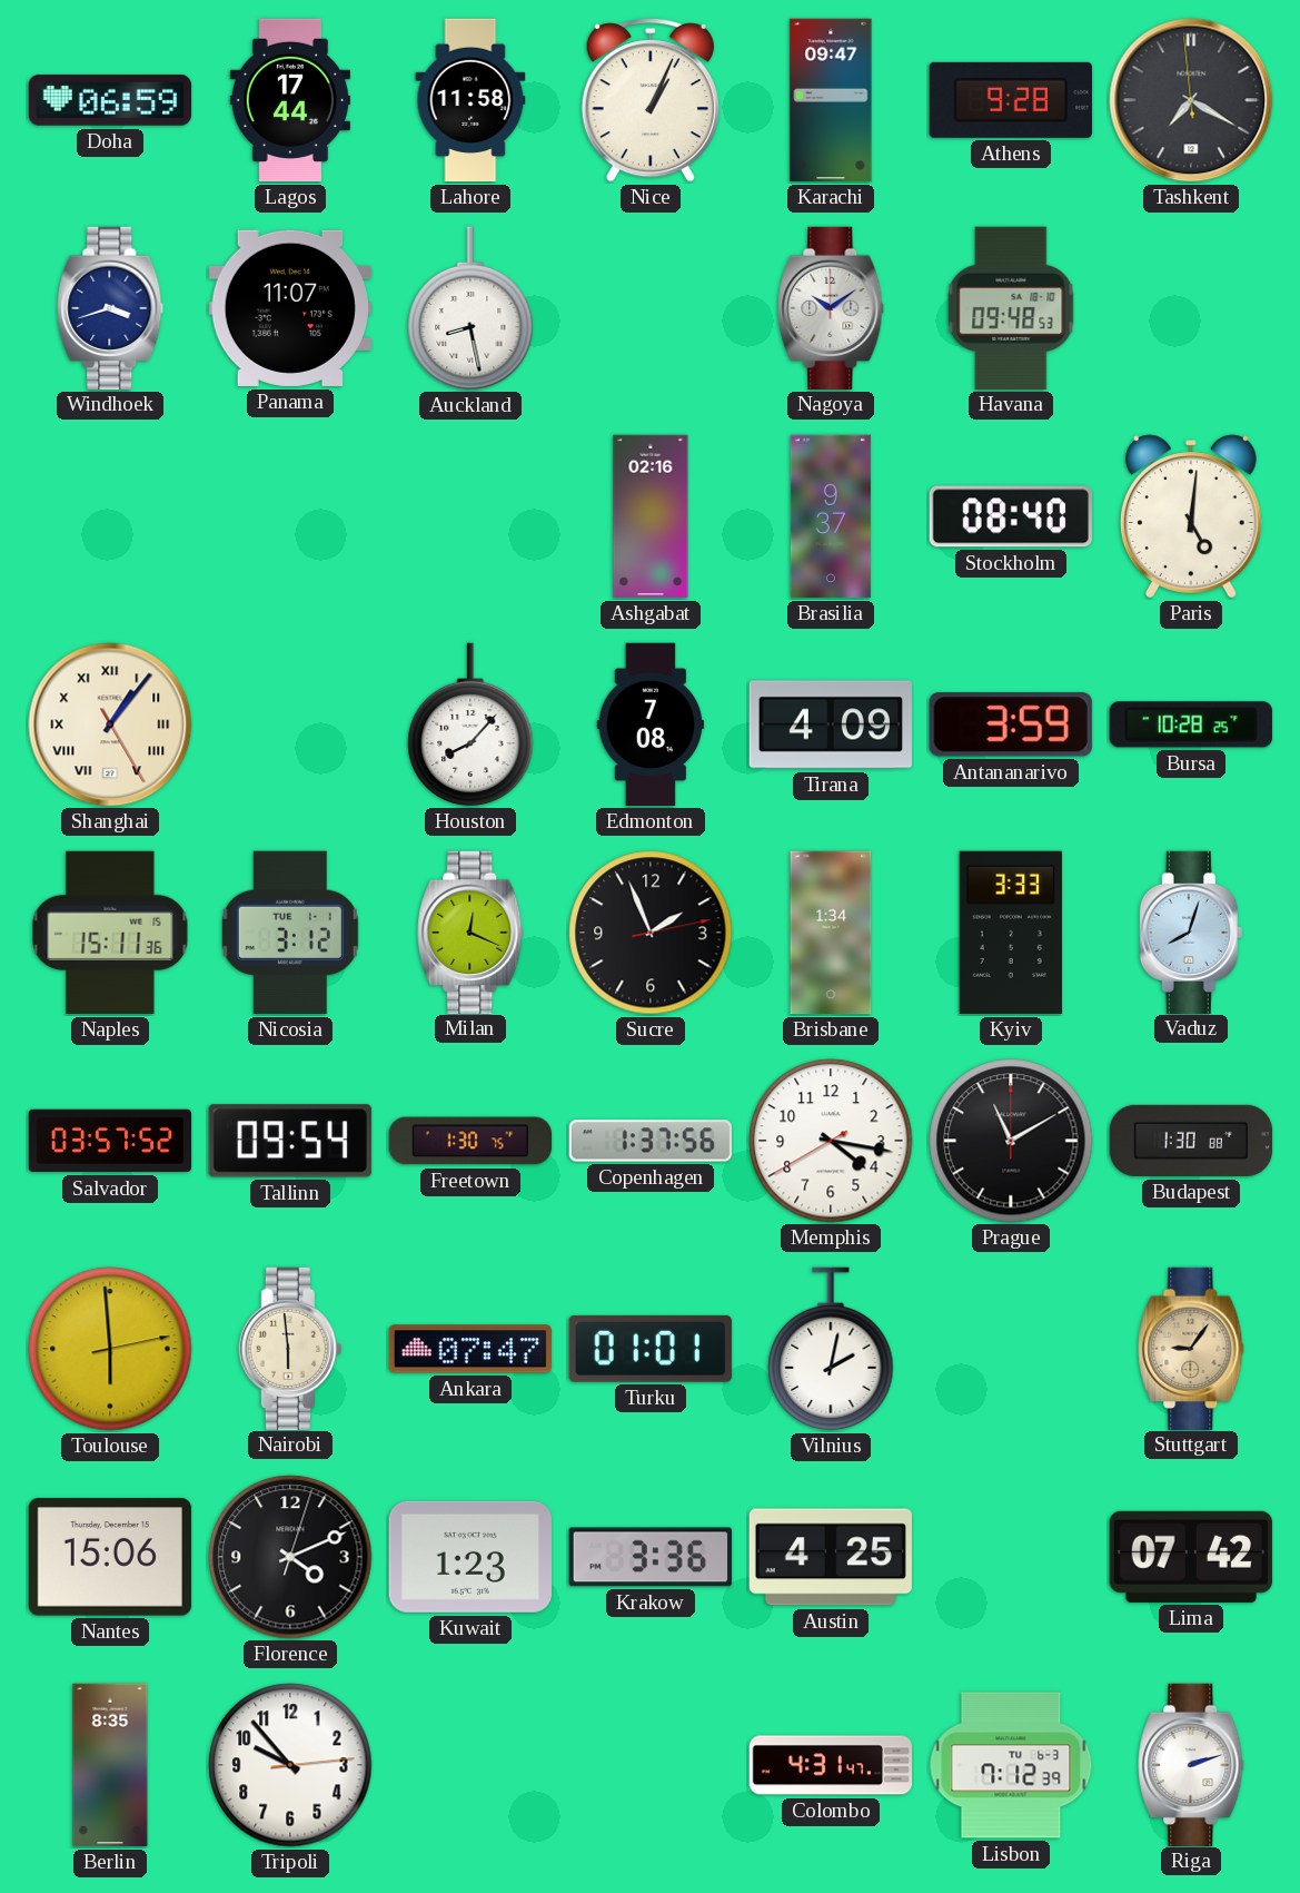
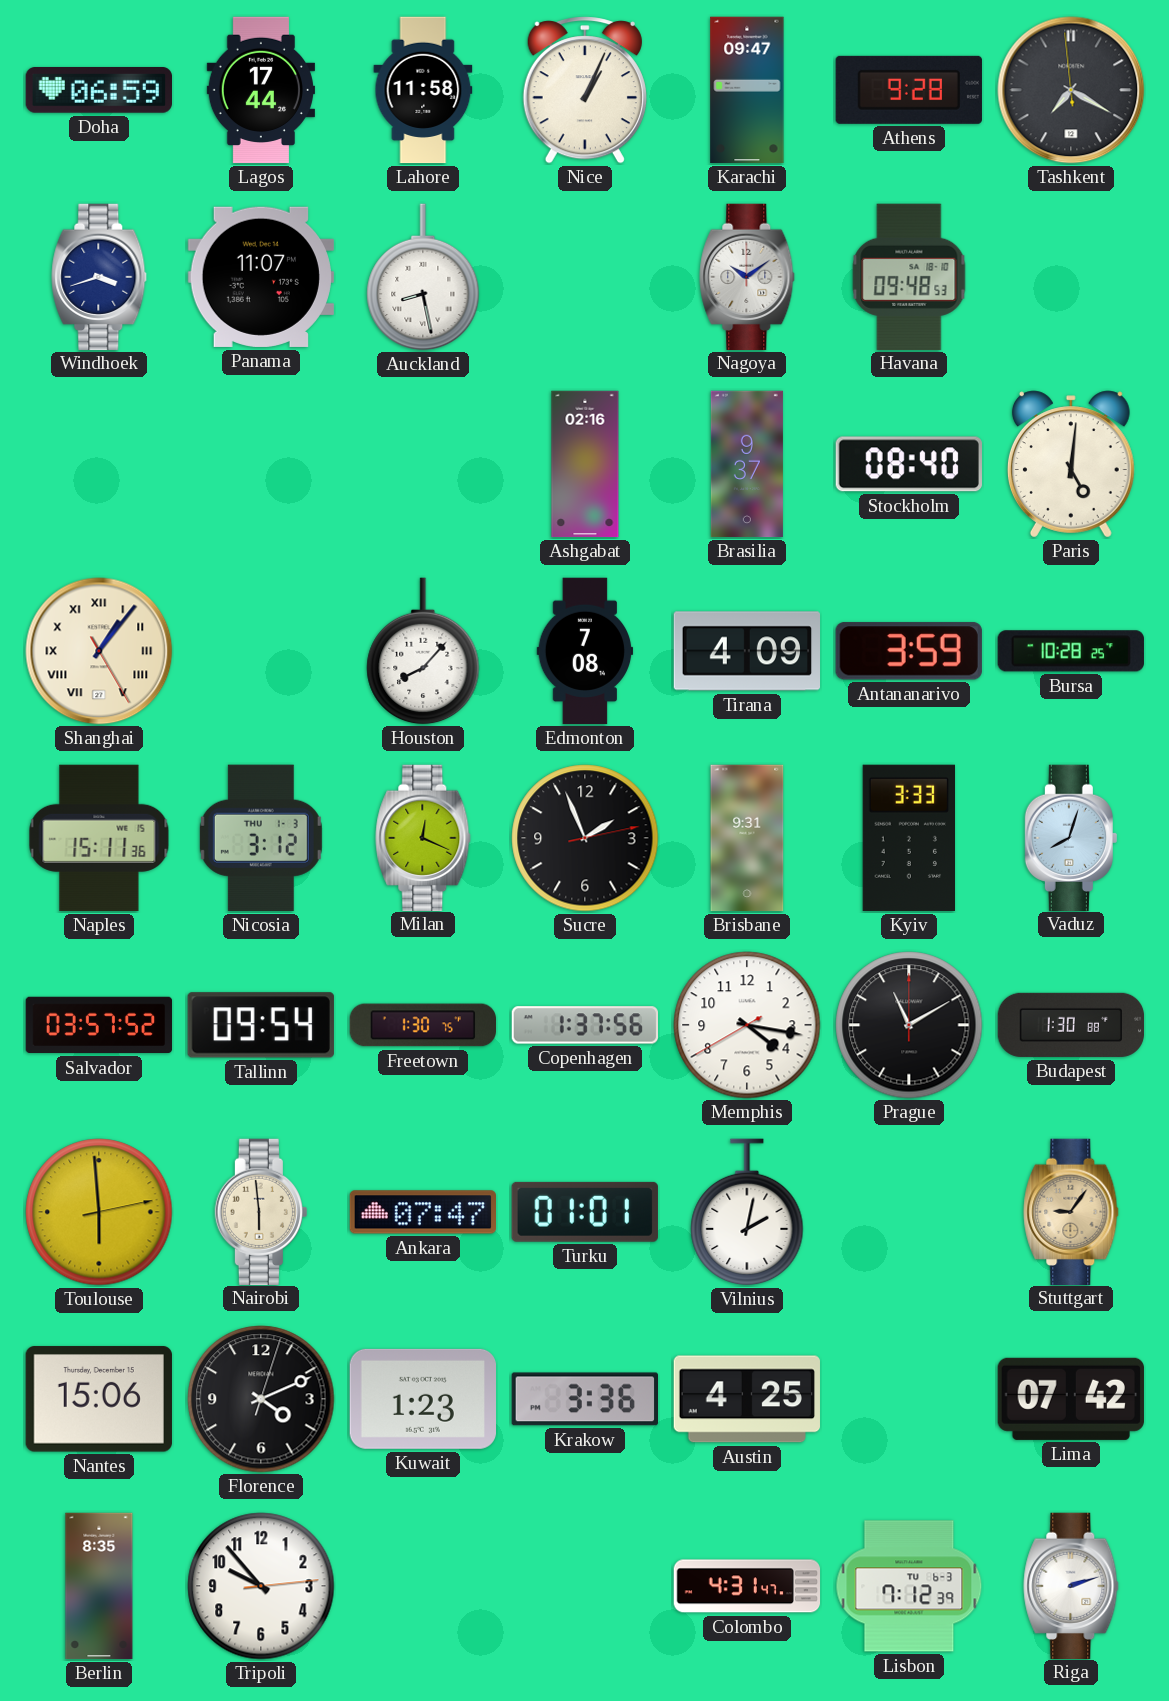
Nicosia date: TUE 1-1 -> THU 1-3
Brisbane: 1:34 -> 9:31
